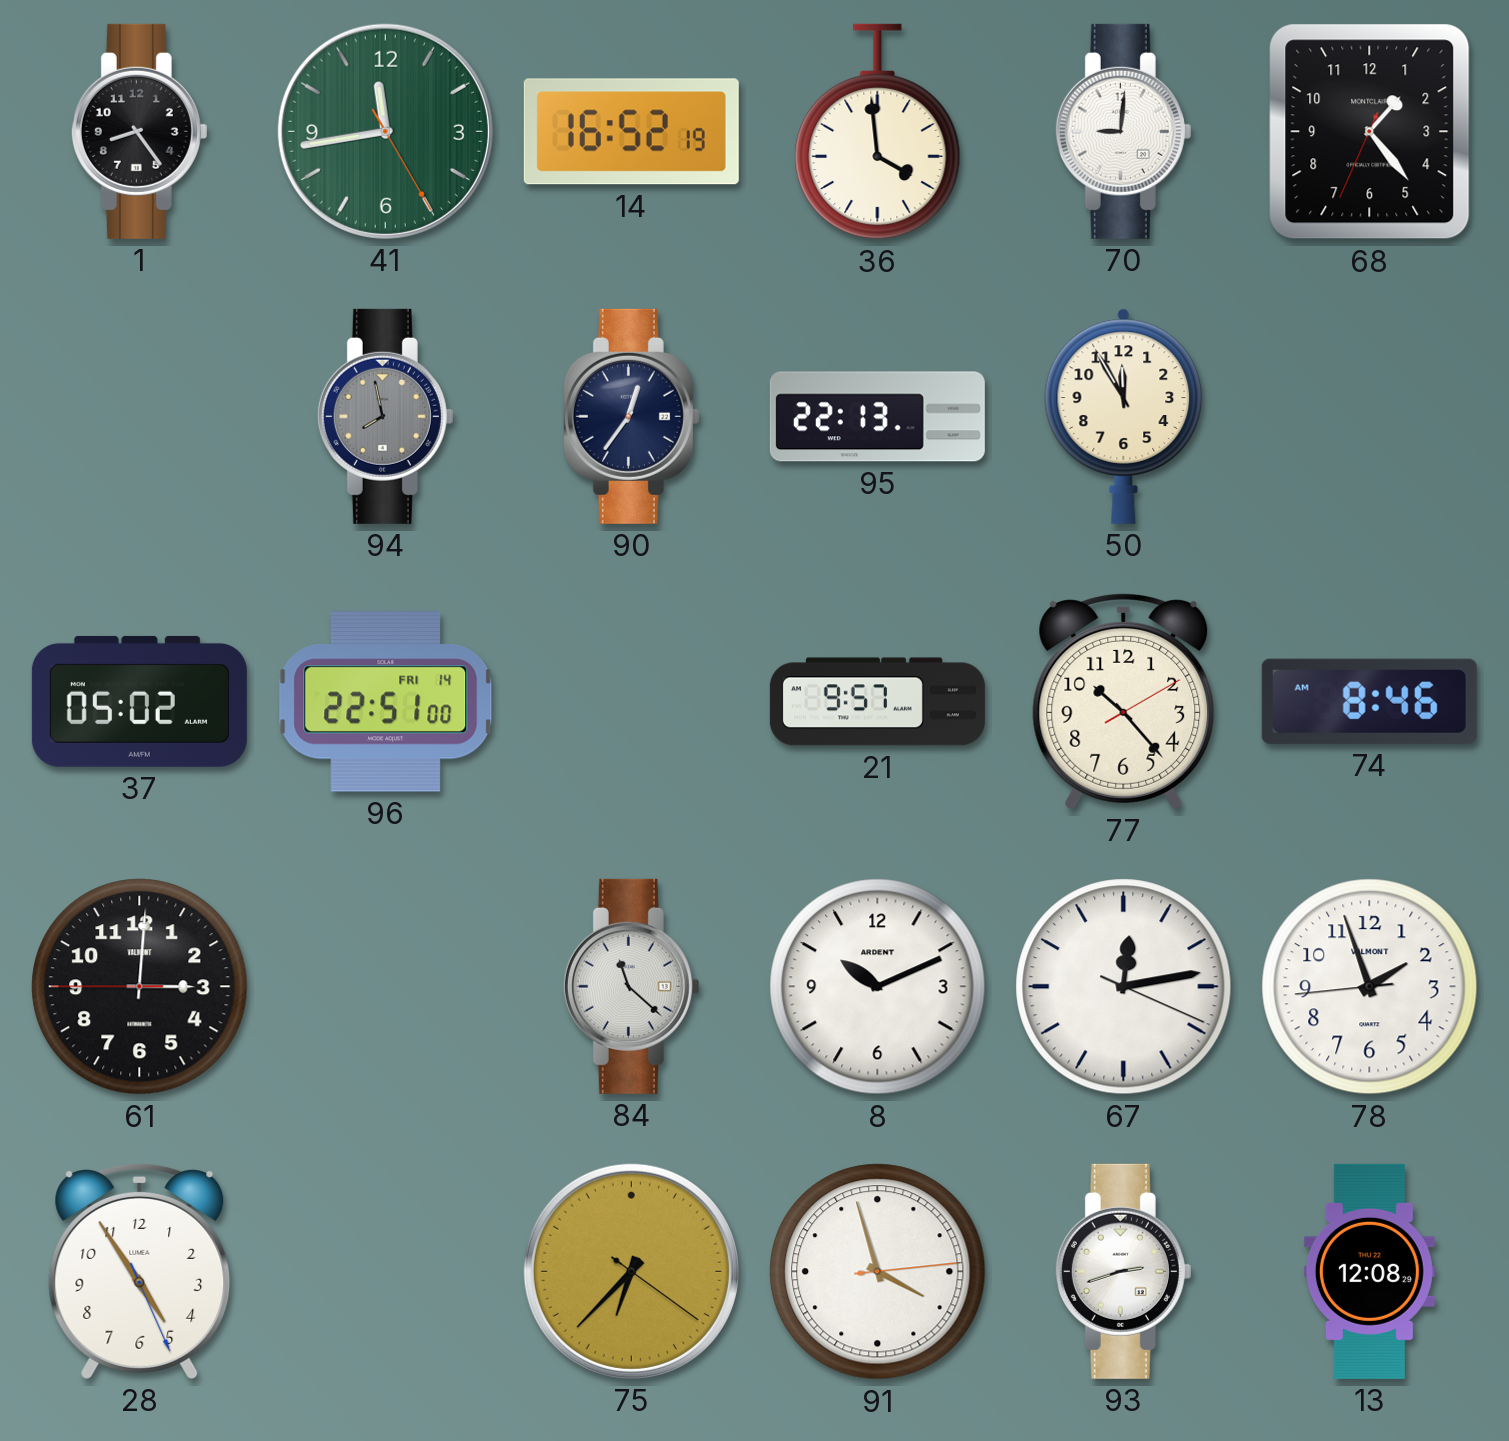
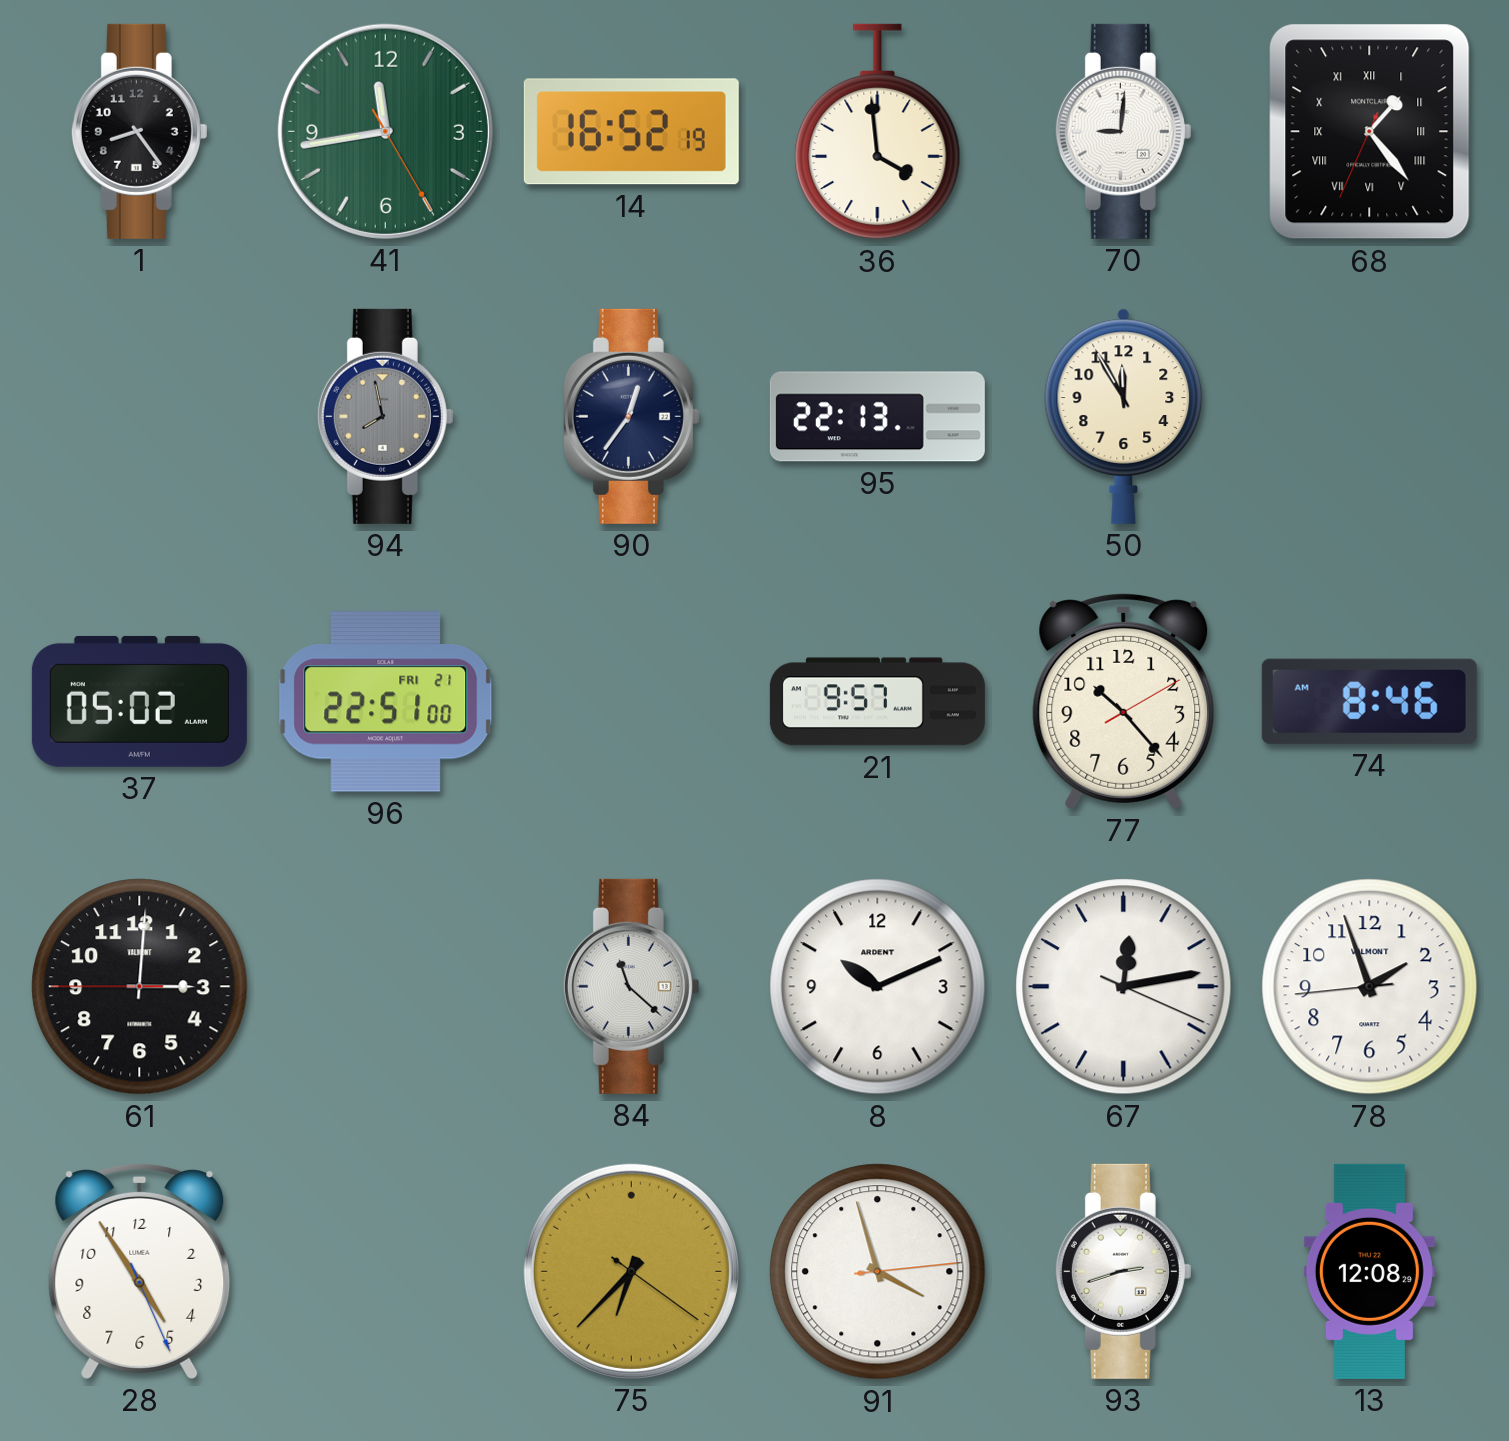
68 numerals: Arabic -> Roman
96 date: FRI 14 -> FRI 21
